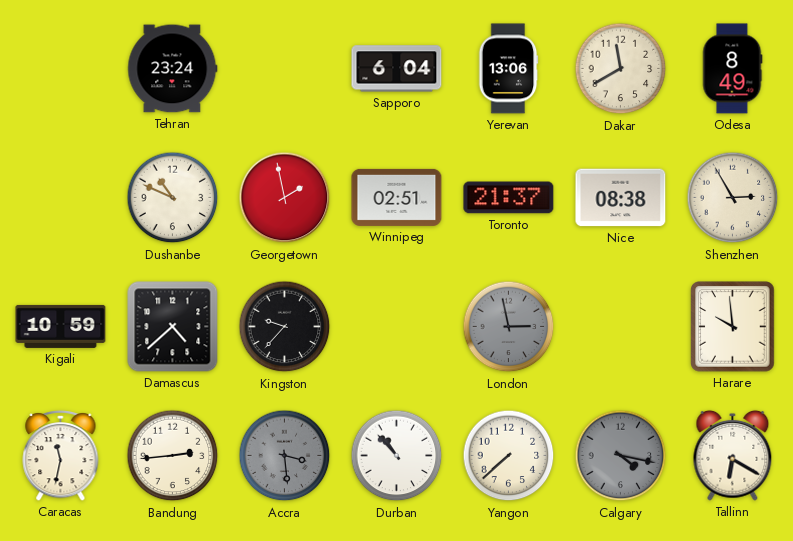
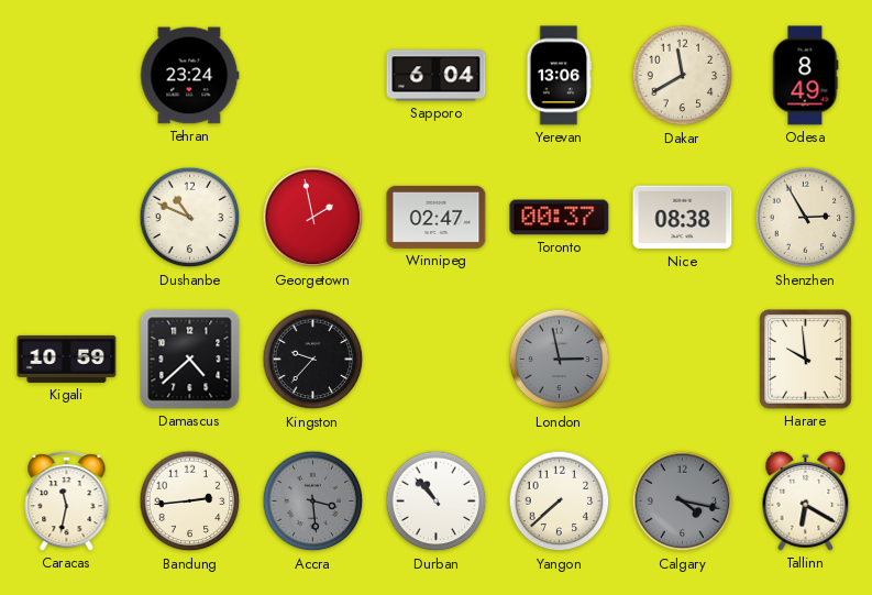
Winnipeg: 02:51 -> 02:47
Toronto: 21:37 -> 00:37
